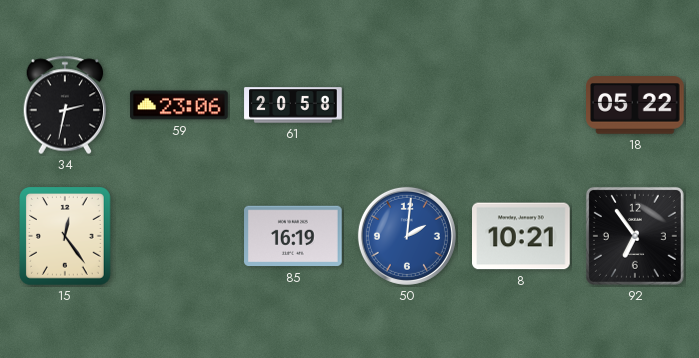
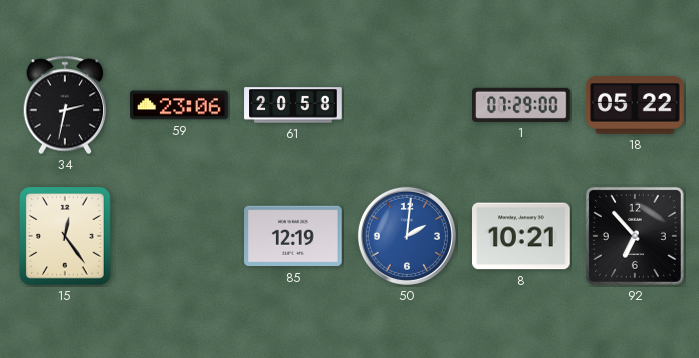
1: none -> 07:29
85: 16:19 -> 12:19
92: 6:54 -> 6:53
